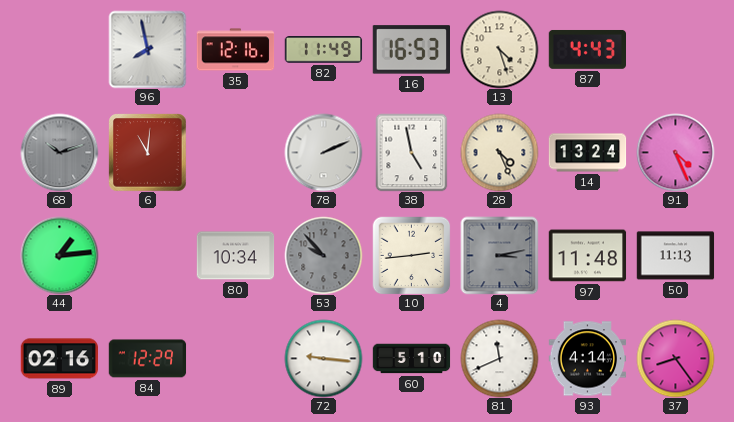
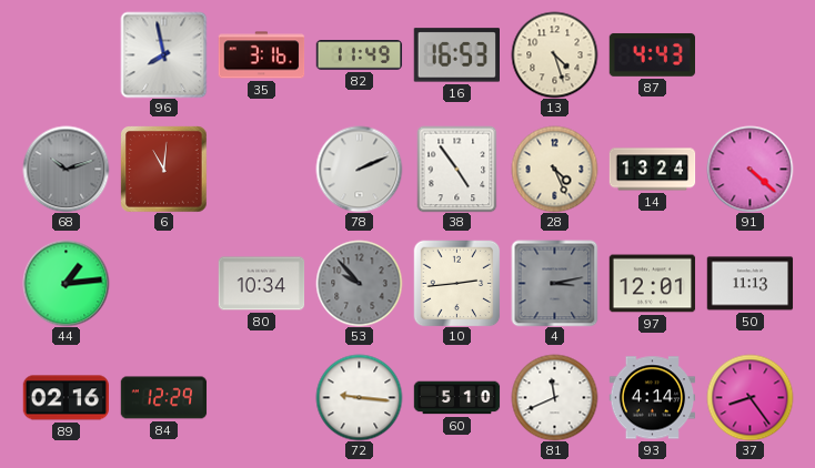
35: 12:16 -> 3:16
38: 4:58 -> 4:54
91: 4:26 -> 4:22
97: 11:48 -> 12:01
